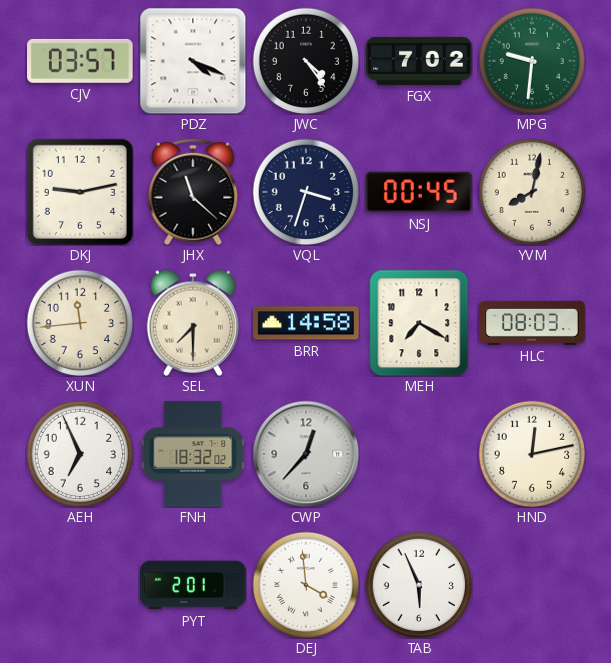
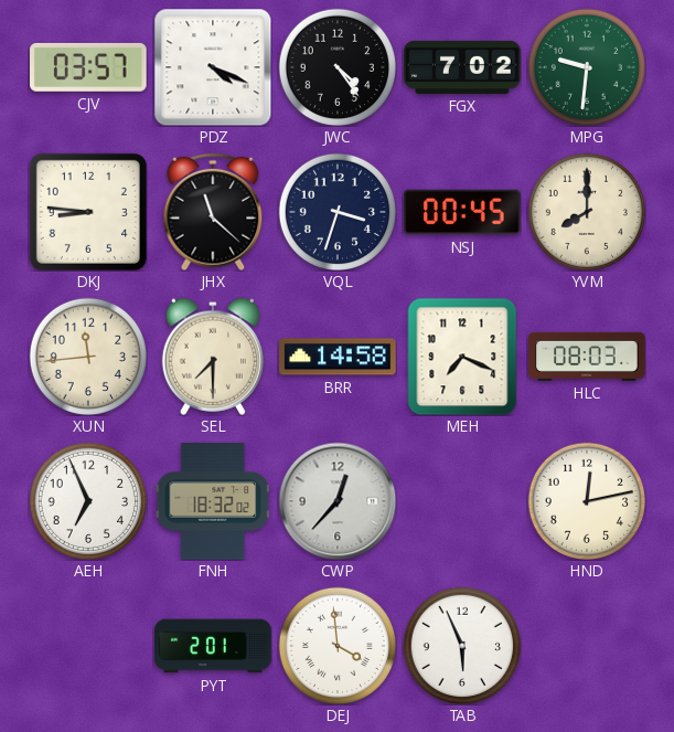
DKJ: 9:13 -> 8:46
YVM: 8:02 -> 8:00
MEH: 7:20 -> 7:19
